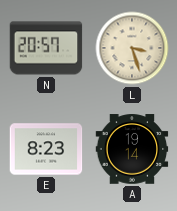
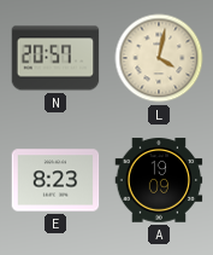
L: 3:27 -> 4:02
A: 19:14 -> 19:09
